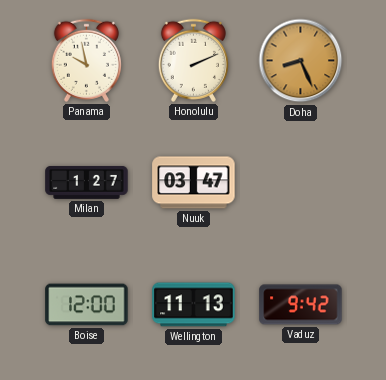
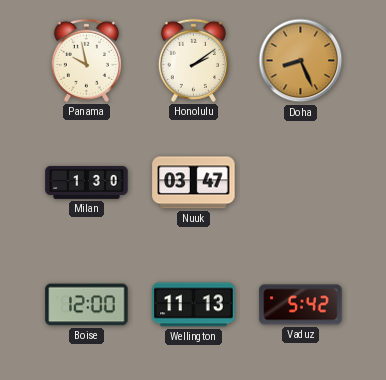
Honolulu: 2:11 -> 2:09
Milan: 1:27 -> 1:30
Vaduz: 9:42 -> 5:42
